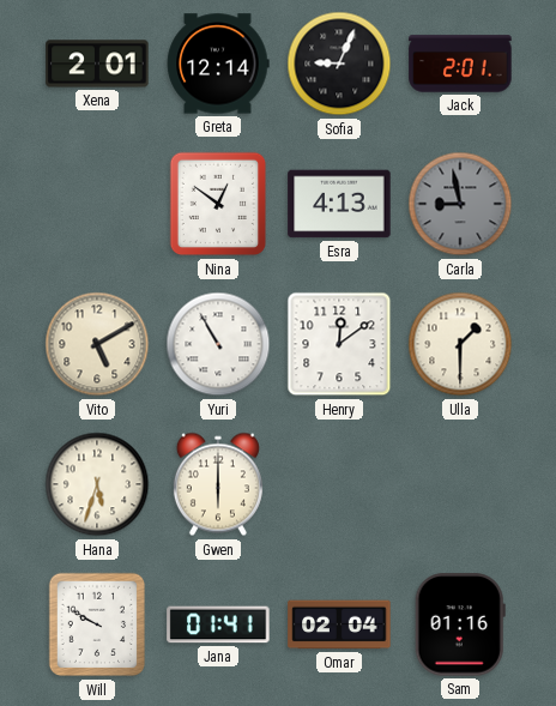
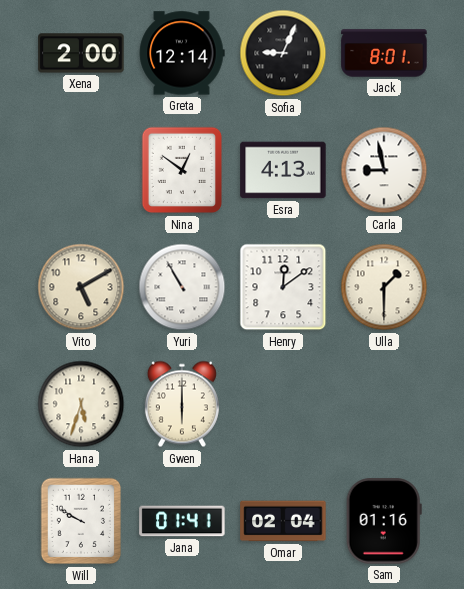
Xena: 2:01 -> 2:00
Jack: 2:01 -> 8:01
Carla dial: grey -> white
